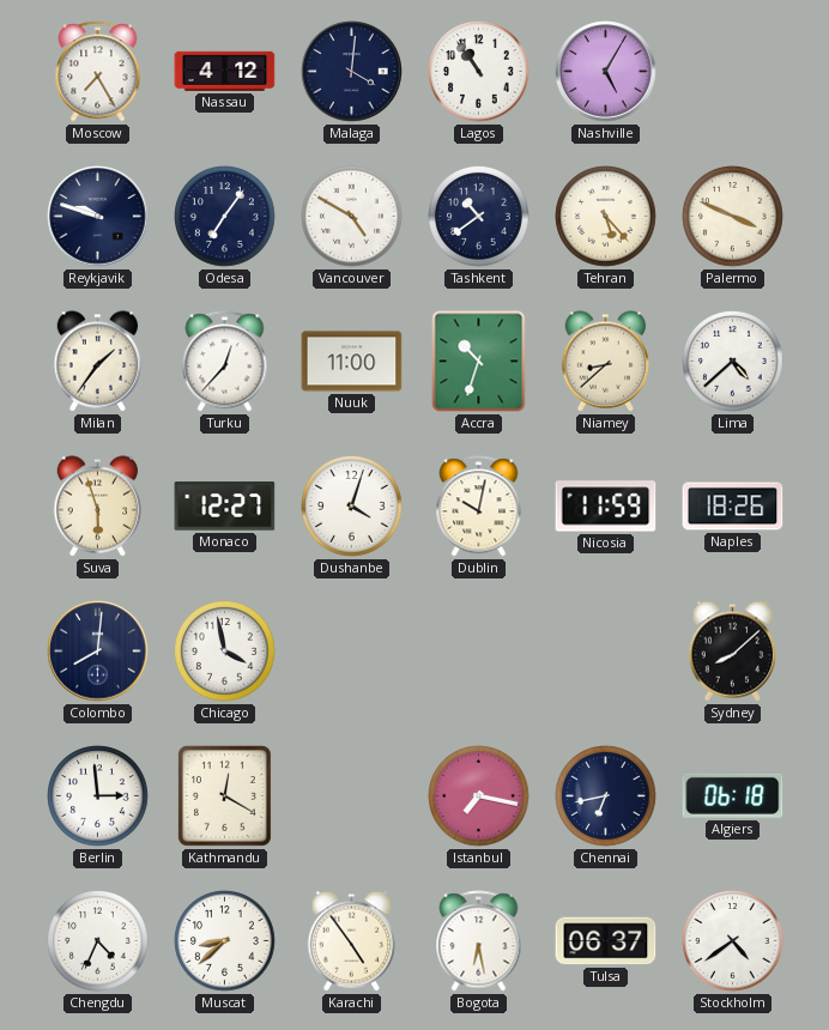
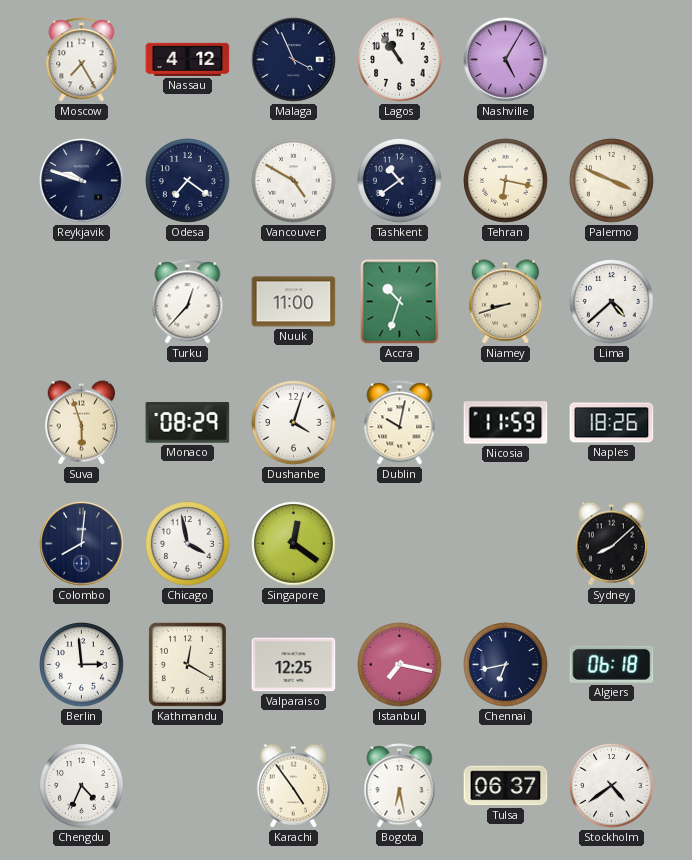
Malaga: 4:01 -> 3:56
Odesa: 7:06 -> 7:21
Tehran: 5:23 -> 6:17
Milan: 1:36 -> none
Niamey: 8:38 -> 8:42
Monaco: 12:27 -> 08:29
Singapore: none -> 12:21
Valparaiso: none -> 12:25
Muscat: 8:38 -> none
